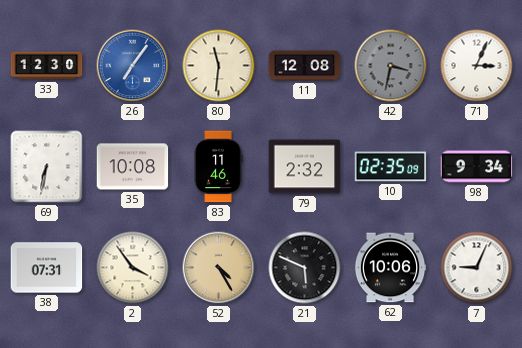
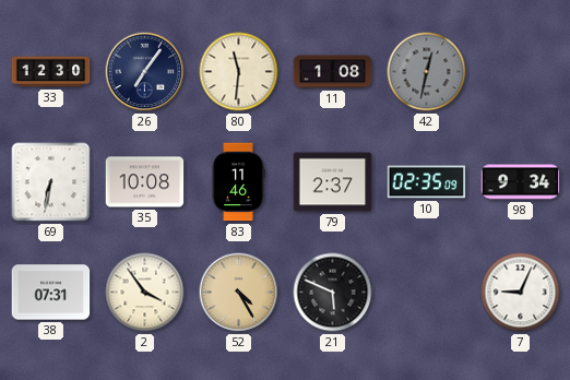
26 dial: blue -> navy
11: 12:08 -> 1:08
42: 3:32 -> 12:32
71: 3:04 -> none
79: 2:32 -> 2:37
62: 10:06 -> none
